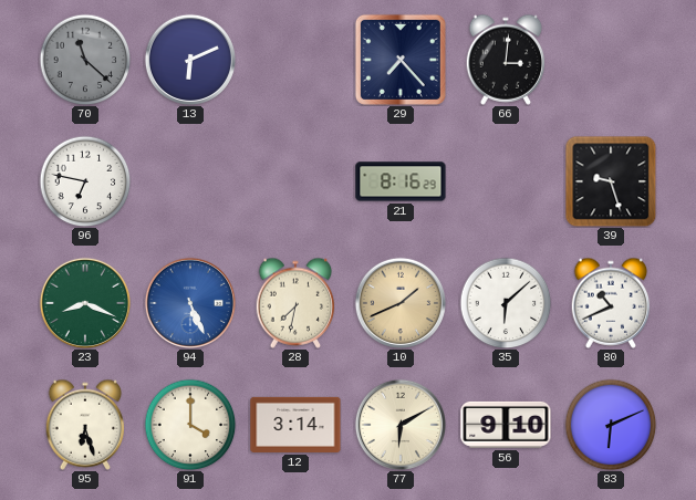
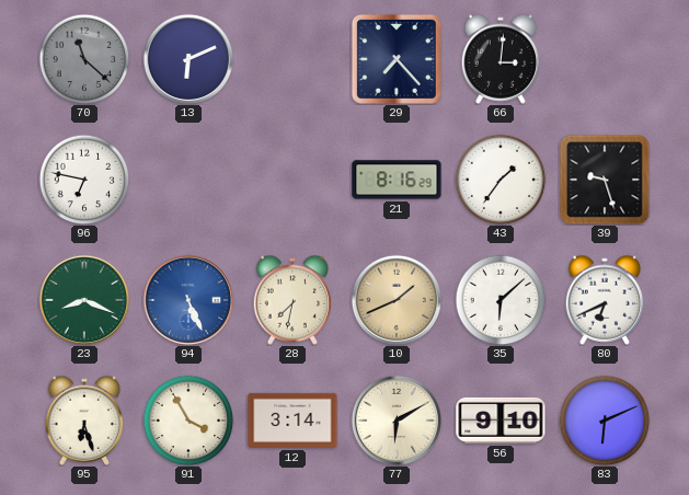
43: none -> 1:36
80: 10:41 -> 6:41
91: 4:00 -> 3:55
